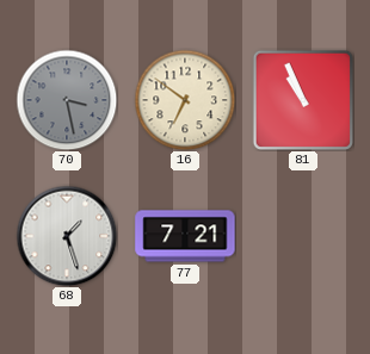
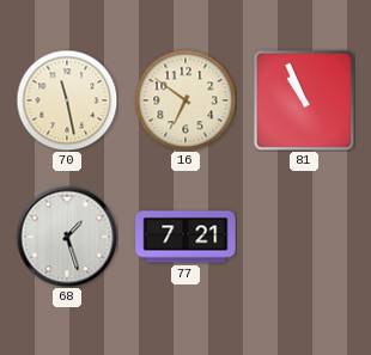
70: 3:28 -> 11:28
70 dial: grey -> cream
